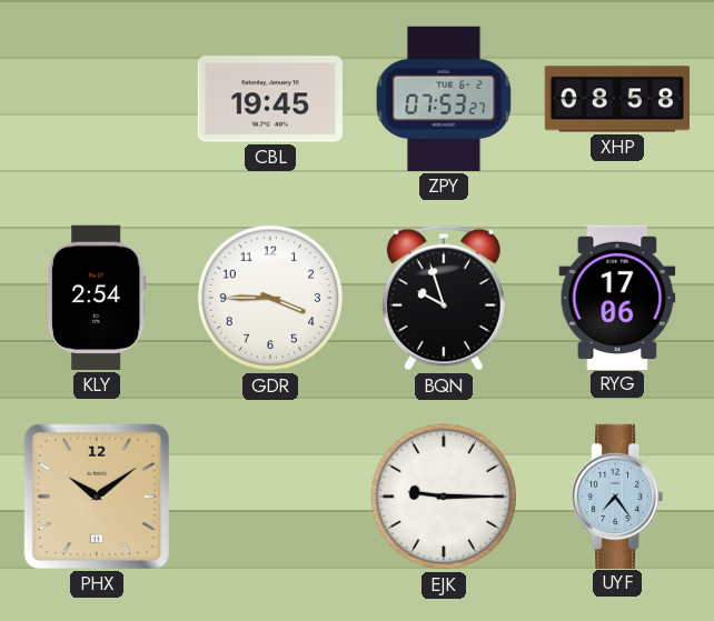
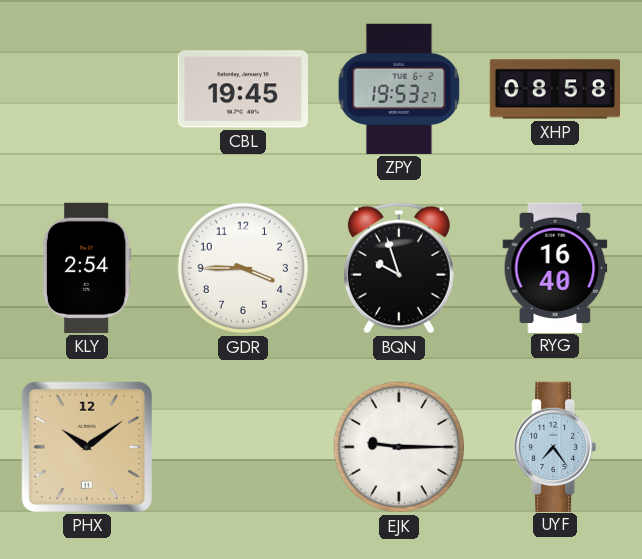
ZPY: 07:53 -> 19:53
RYG: 17:06 -> 16:40
